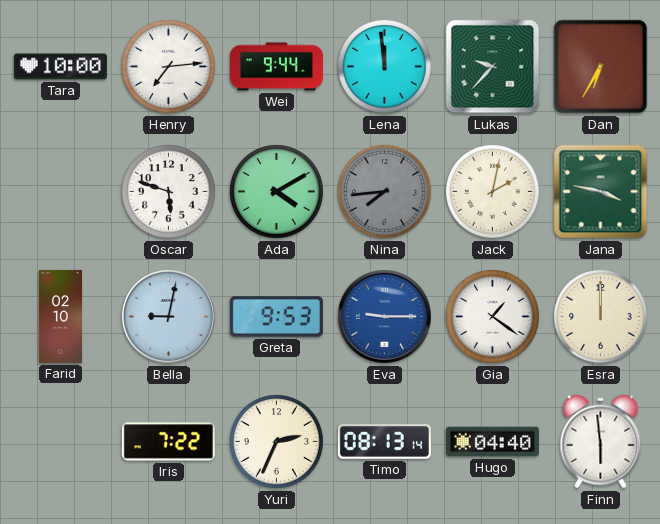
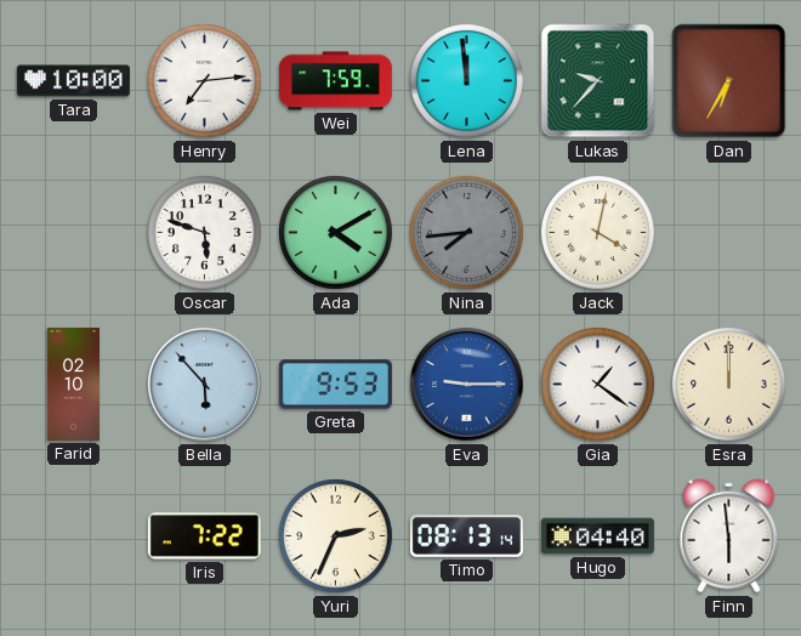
Wei: 9:44 -> 7:59
Jack: 2:02 -> 4:02
Jana: 3:47 -> none
Bella: 9:02 -> 5:53
